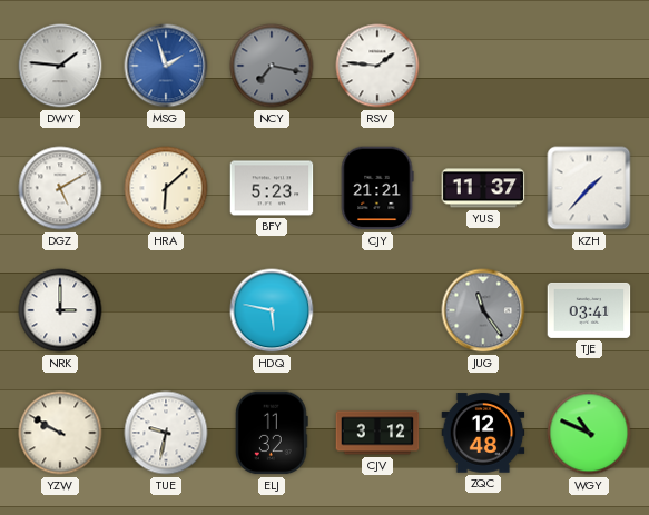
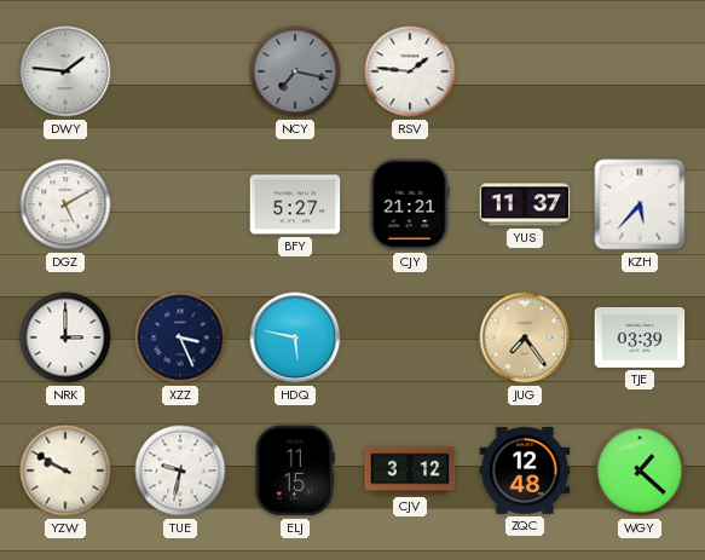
MSG: 1:57 -> none
HRA: 6:08 -> none
BFY: 5:23 -> 5:27
KZH: 1:37 -> 5:37
XZZ: none -> 3:26
JUG: 11:24 -> 7:24
JUG dial: grey -> champagne
TJE: 03:41 -> 03:39
ELJ: 11:32 -> 11:15
WGY: 10:49 -> 1:22
